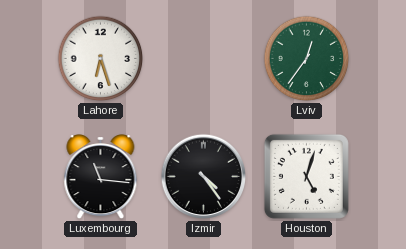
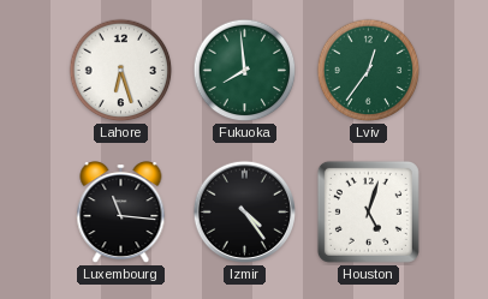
Fukuoka: none -> 7:59
